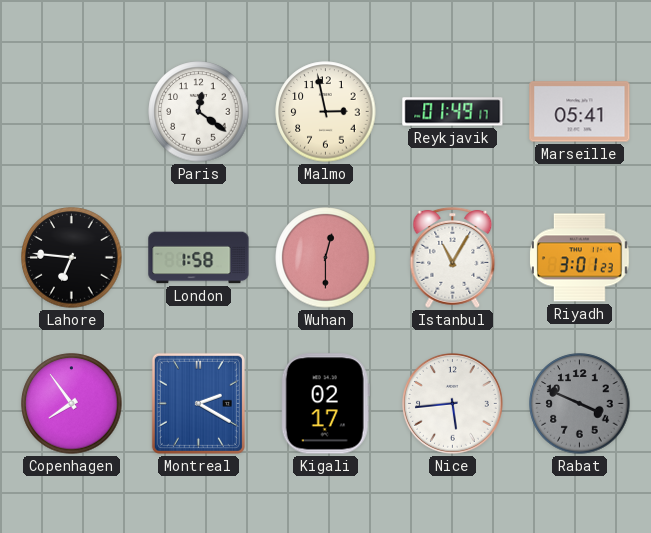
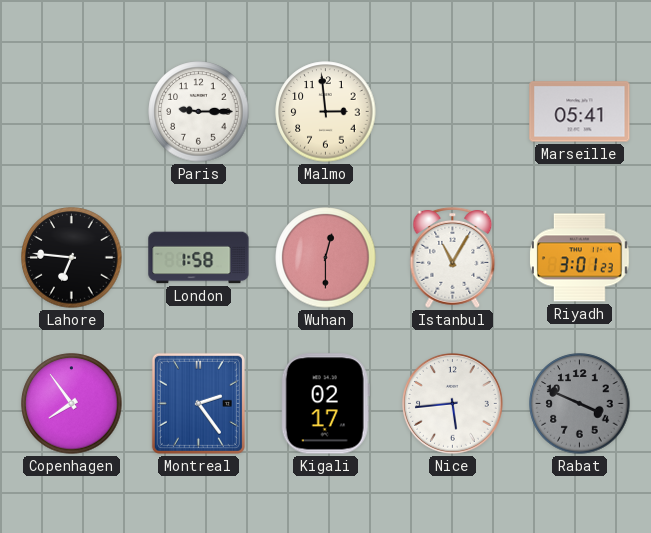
Paris: 12:21 -> 9:15
Malmo: 2:58 -> 2:59
Reykjavik: 01:49 -> none
Montreal: 2:20 -> 2:24
